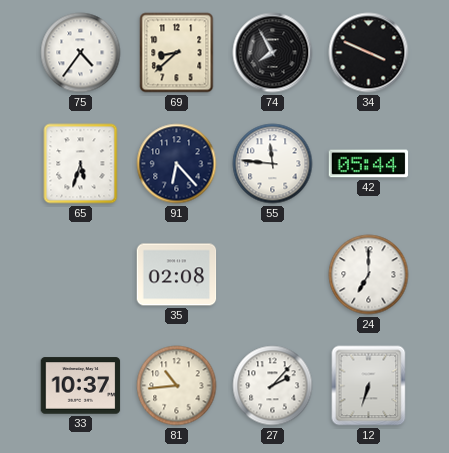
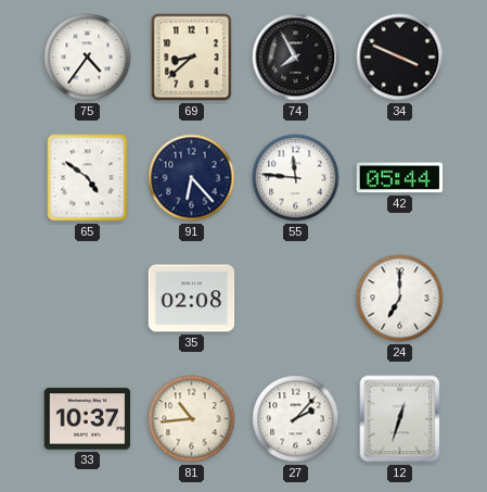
65: 5:33 -> 4:51
12: 6:33 -> 12:33
